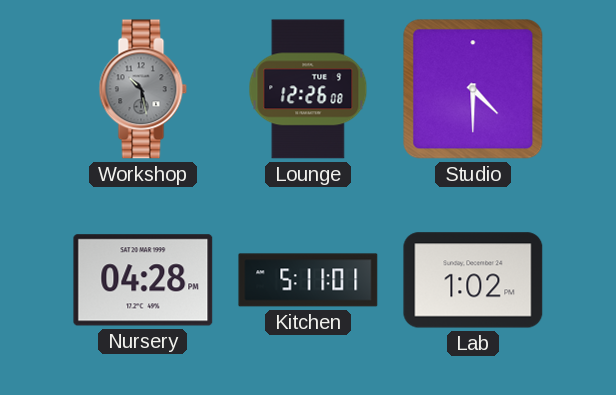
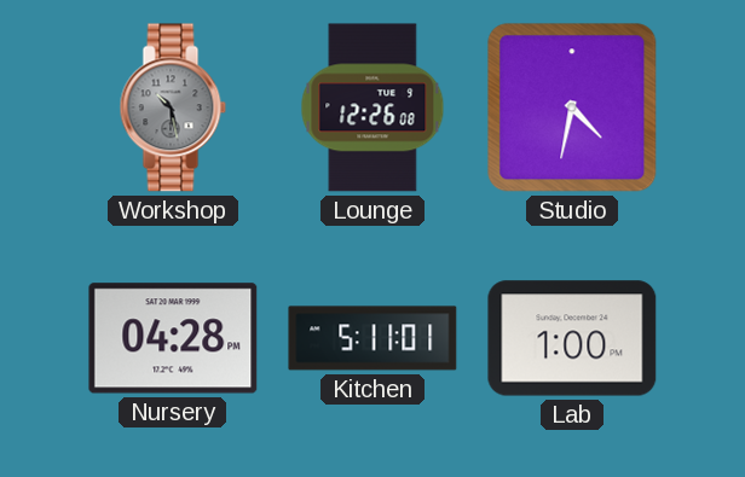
Studio: 4:30 -> 4:32
Lab: 1:02 -> 1:00
